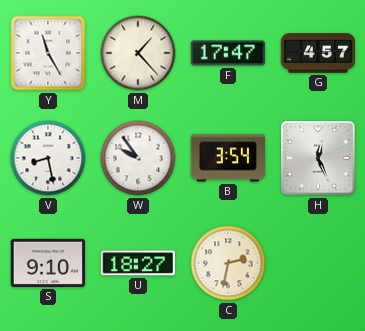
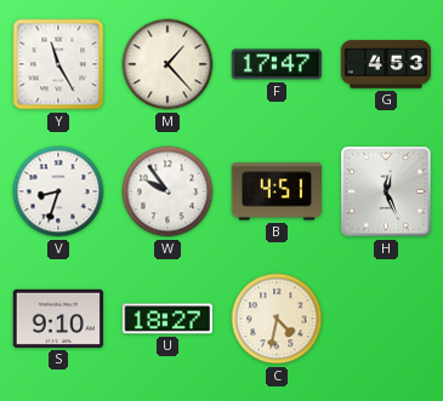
G: 4:57 -> 4:53
V: 8:28 -> 8:33
B: 3:54 -> 4:51
C: 2:32 -> 4:32
